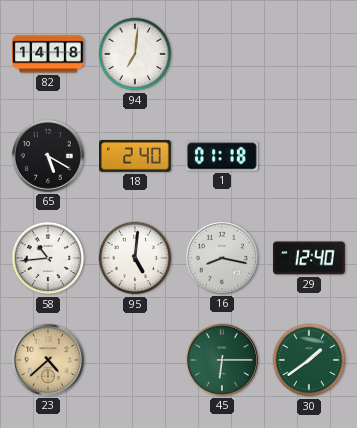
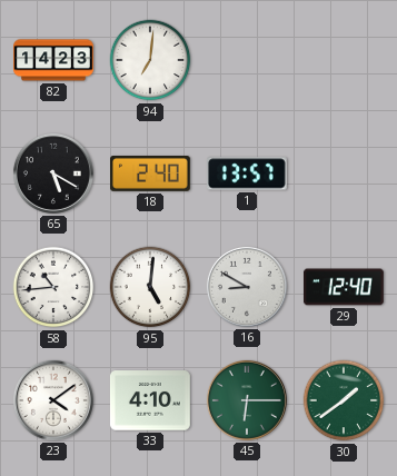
82: 14:18 -> 14:23
1: 01:18 -> 13:57
16: 8:17 -> 8:50
23: 4:38 -> 4:09
23 dial: champagne -> white
33: none -> 4:10
